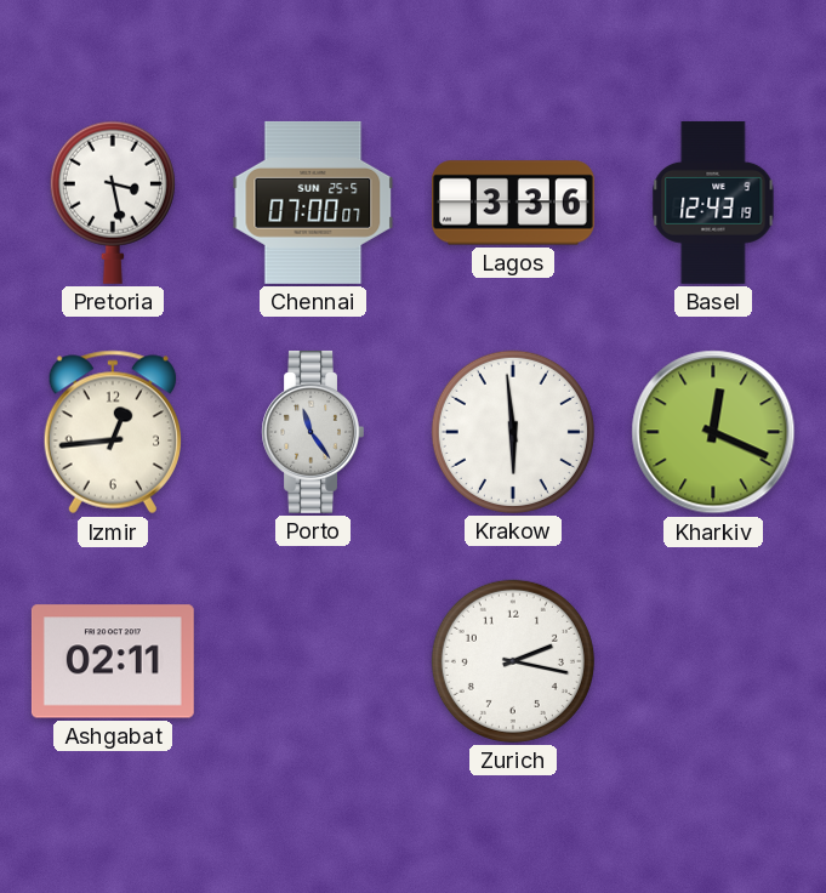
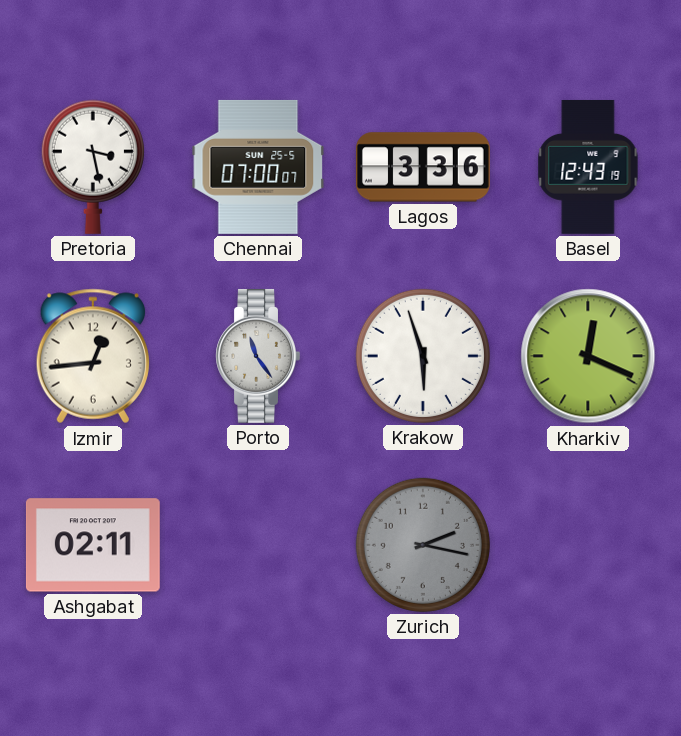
Krakow: 5:59 -> 5:57
Zurich dial: white -> grey
